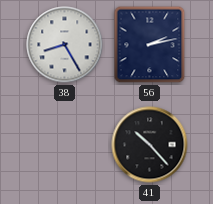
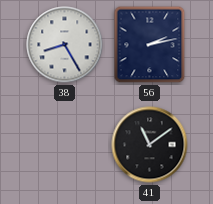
41: 10:23 -> 11:09
